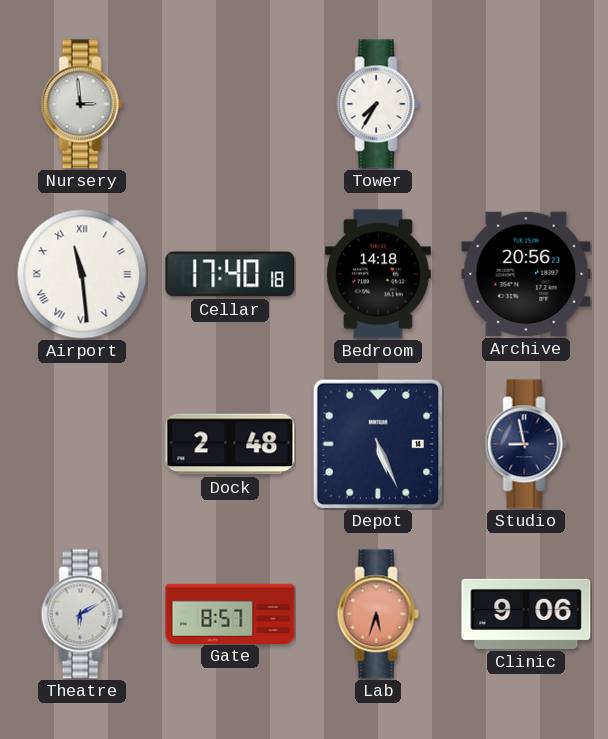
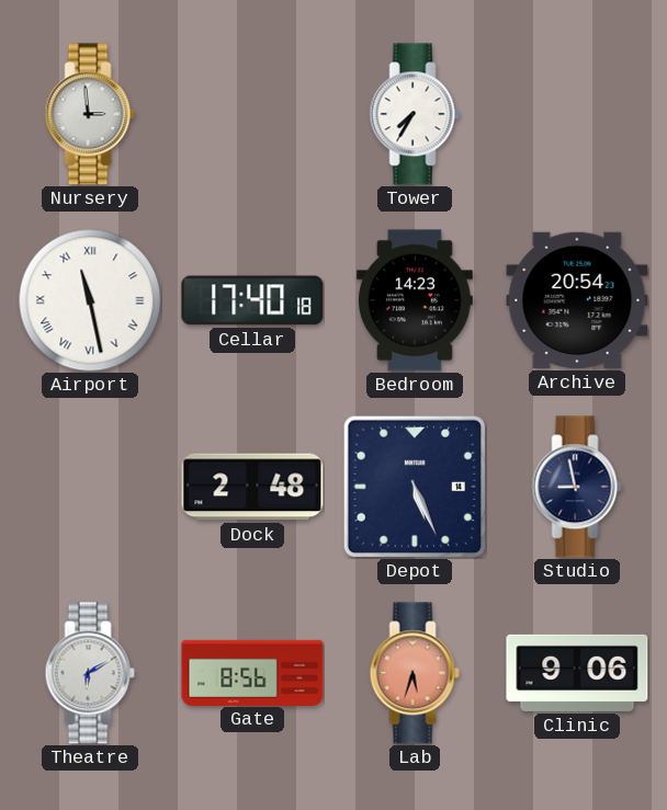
Airport: 11:29 -> 11:28
Bedroom: 14:18 -> 14:23
Archive: 20:56 -> 20:54
Gate: 8:57 -> 8:56
